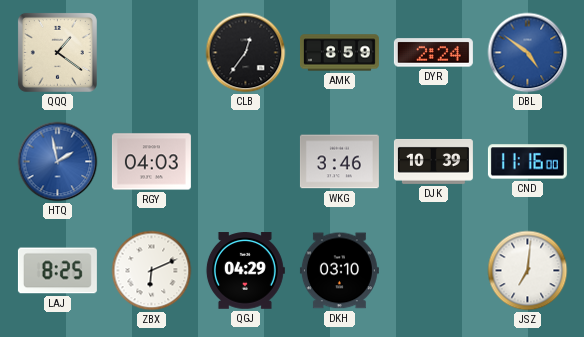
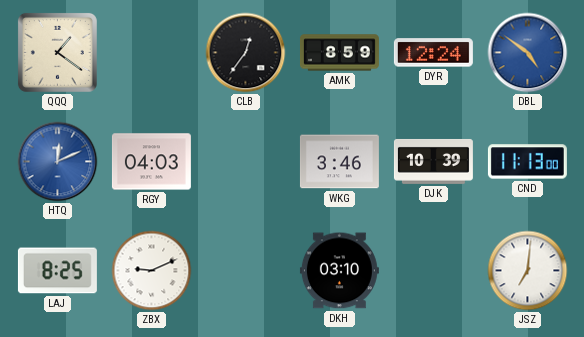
DYR: 2:24 -> 12:24
HTQ: 1:58 -> 12:11
CND: 11:16 -> 11:13
ZBX: 6:11 -> 9:11
QGJ: 04:29 -> none
